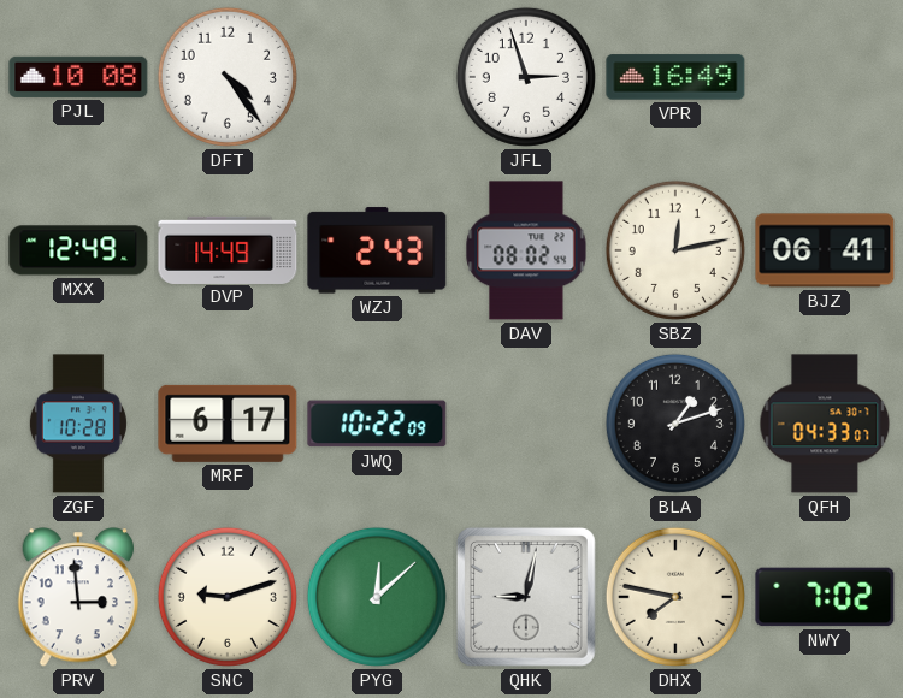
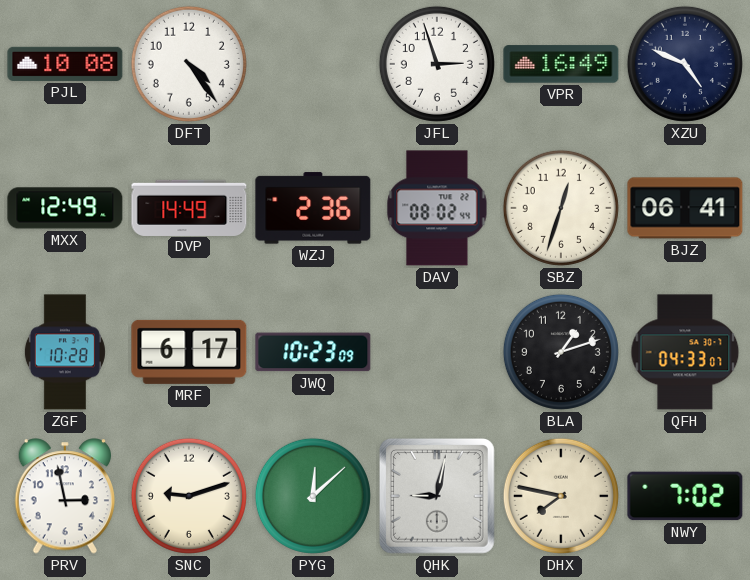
XZU: none -> 4:49
WZJ: 2:43 -> 2:36
SBZ: 12:13 -> 12:33
JWQ: 10:22 -> 10:23
PRV: 2:59 -> 2:58
